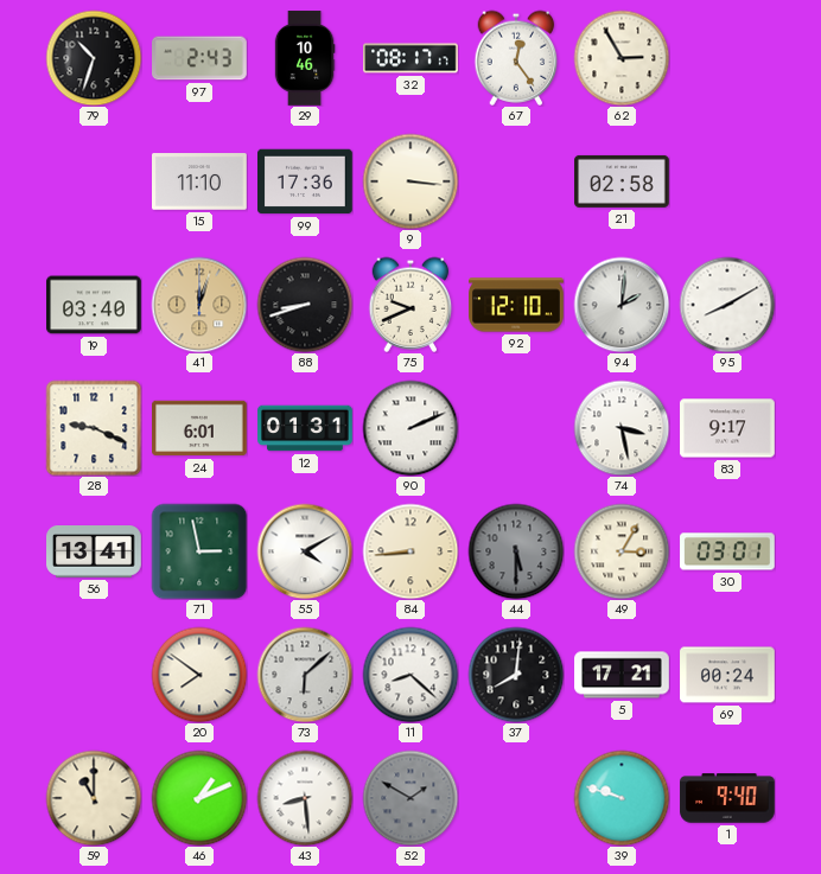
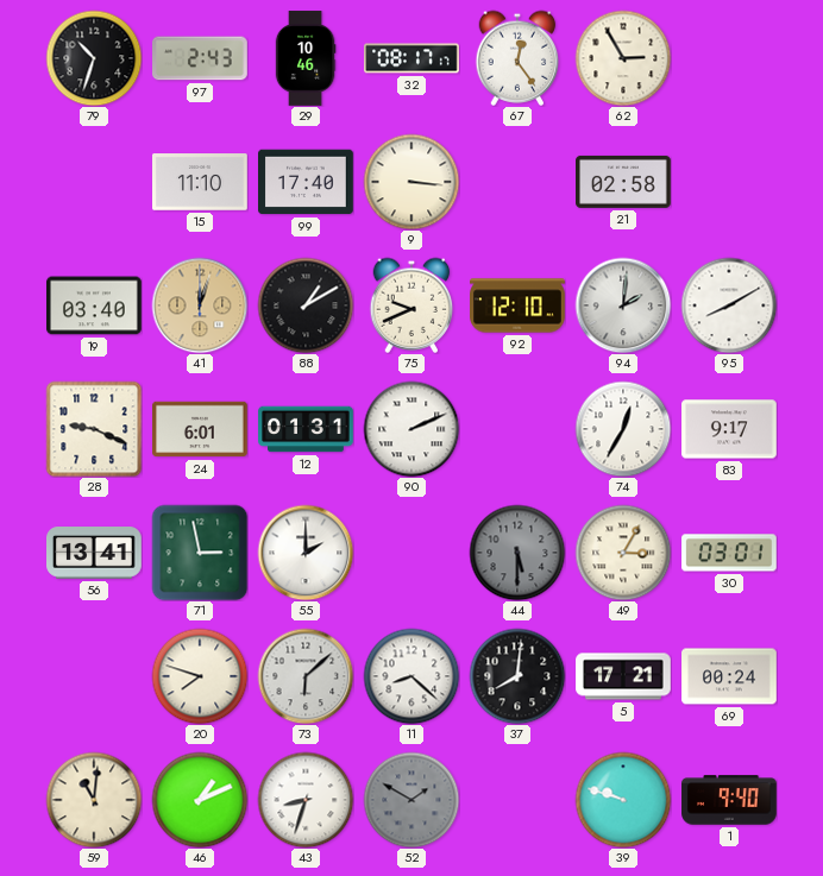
99: 17:36 -> 17:40
88: 8:42 -> 1:10
74: 3:28 -> 12:35
55: 4:10 -> 2:00
84: 8:44 -> none
20: 7:51 -> 7:48
59: 11:00 -> 11:01
43: 8:29 -> 8:33
